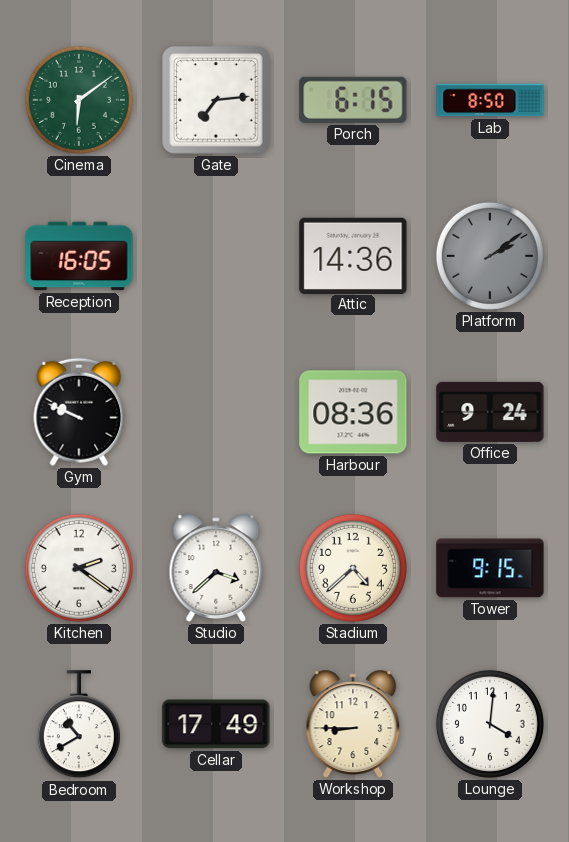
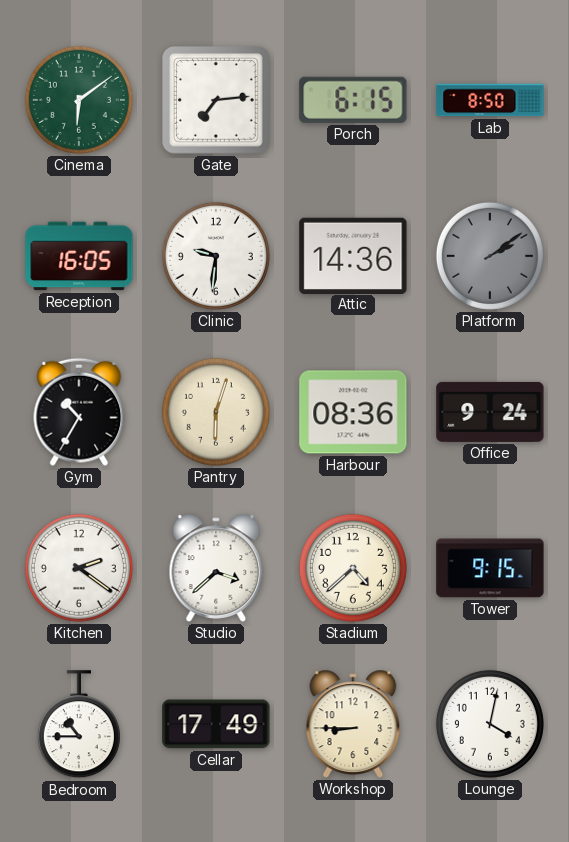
Clinic: none -> 9:31
Gym: 9:49 -> 10:35
Pantry: none -> 6:03
Bedroom: 10:40 -> 10:45
Lounge: 4:01 -> 4:02
